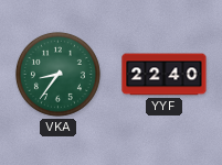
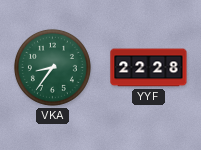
YYF: 22:40 -> 22:28
